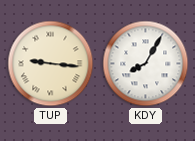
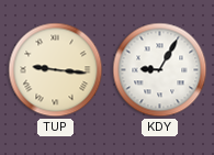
KDY: 8:05 -> 9:05
